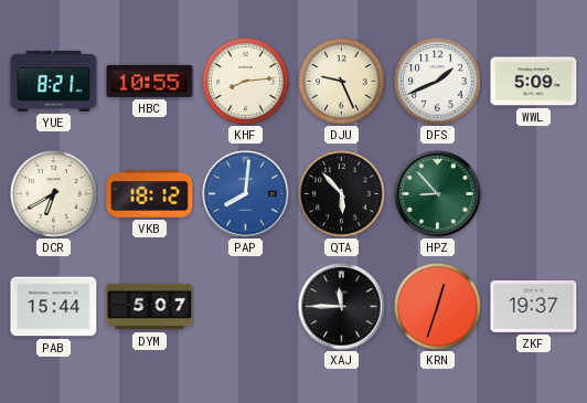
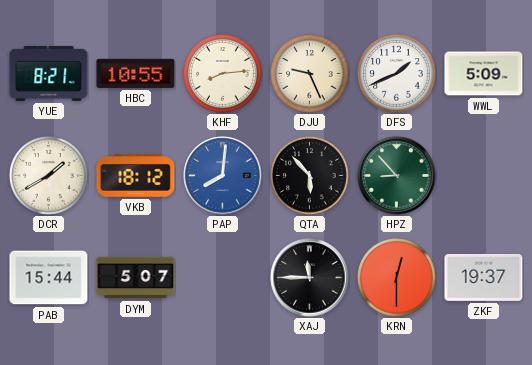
DCR: 6:40 -> 1:40
KRN: 12:33 -> 12:30
